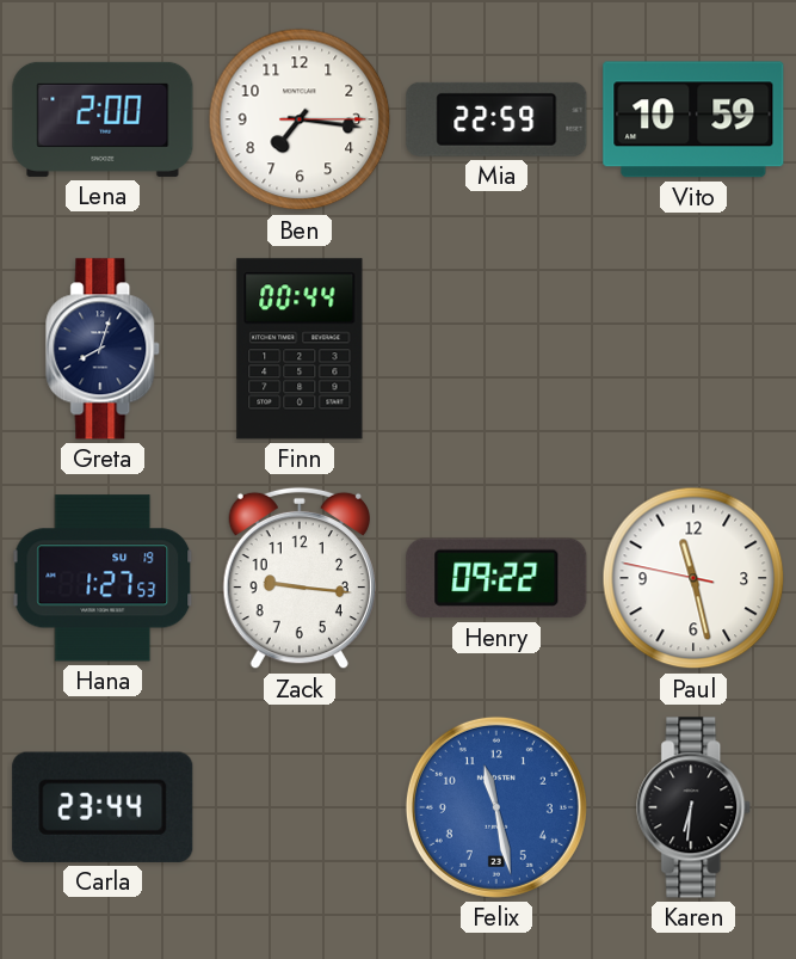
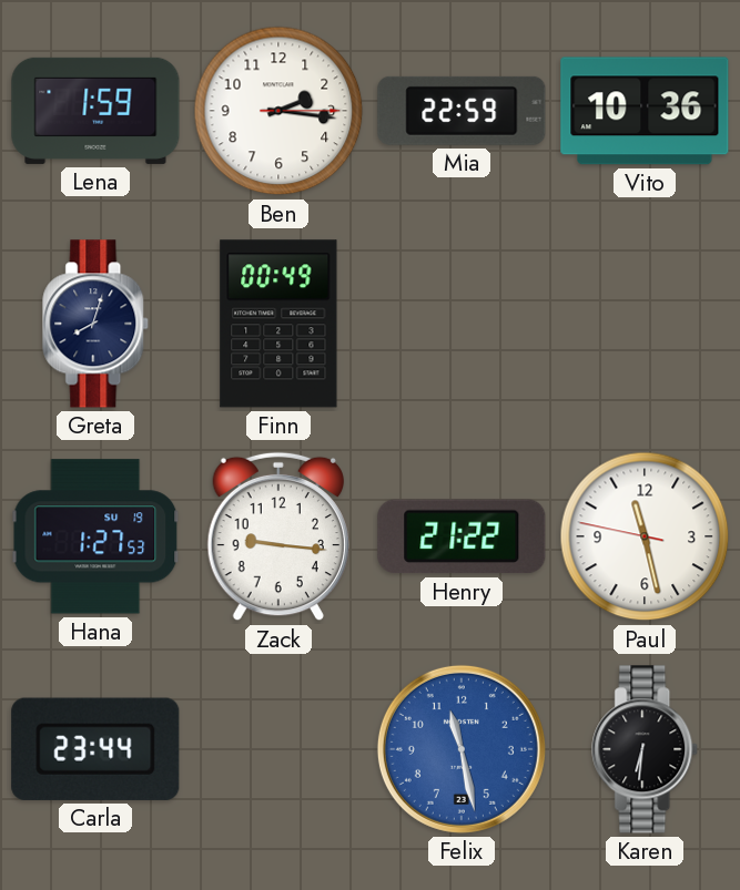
Lena: 2:00 -> 1:59
Ben: 7:16 -> 2:16
Vito: 10:59 -> 10:36
Finn: 00:44 -> 00:49
Henry: 09:22 -> 21:22
